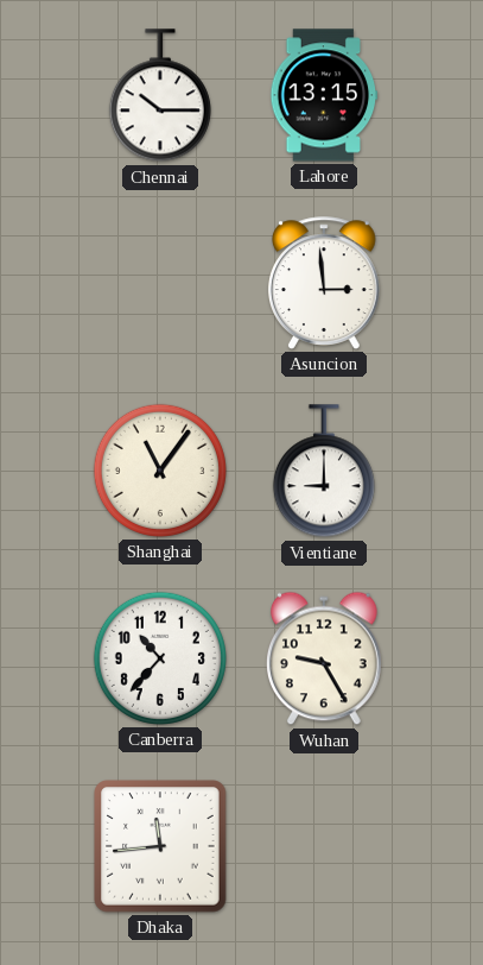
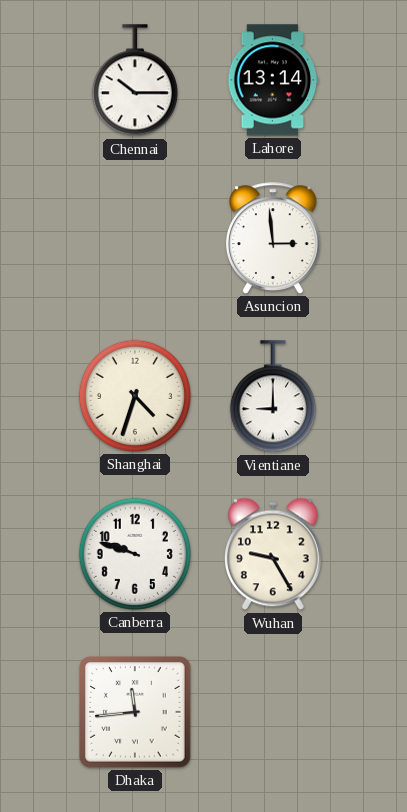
Lahore: 13:15 -> 13:14
Shanghai: 11:06 -> 4:33
Canberra: 10:37 -> 9:48
